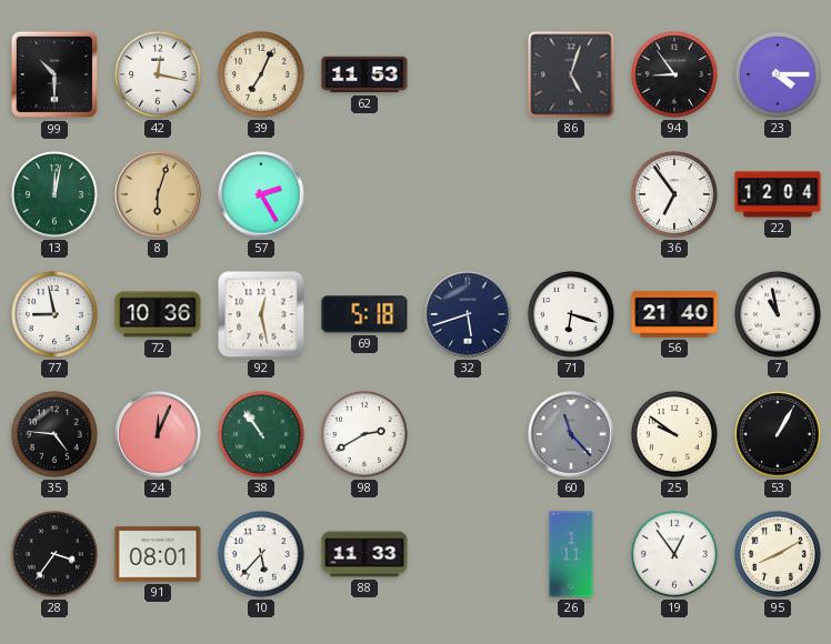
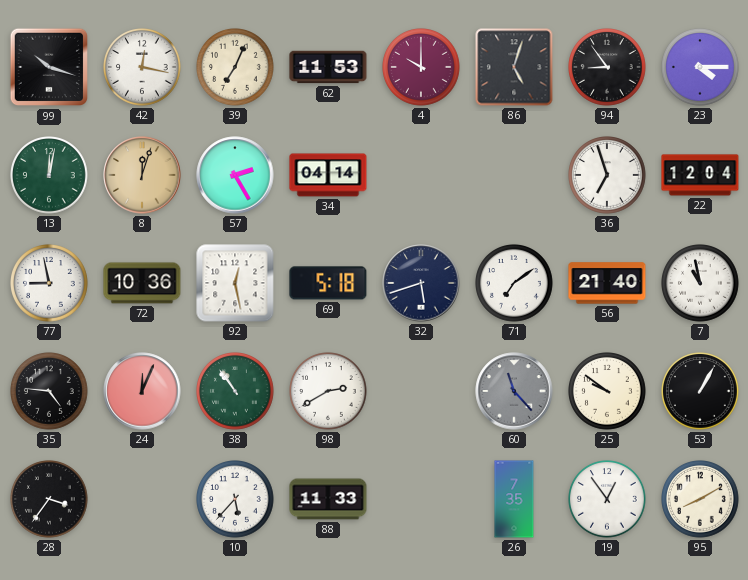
99: 10:30 -> 10:18
4: none -> 10:00
8: 6:03 -> 12:03
34: none -> 04:14
36: 6:54 -> 6:57
71: 6:18 -> 7:09
91: 08:01 -> none
26: 1:11 -> 7:35
